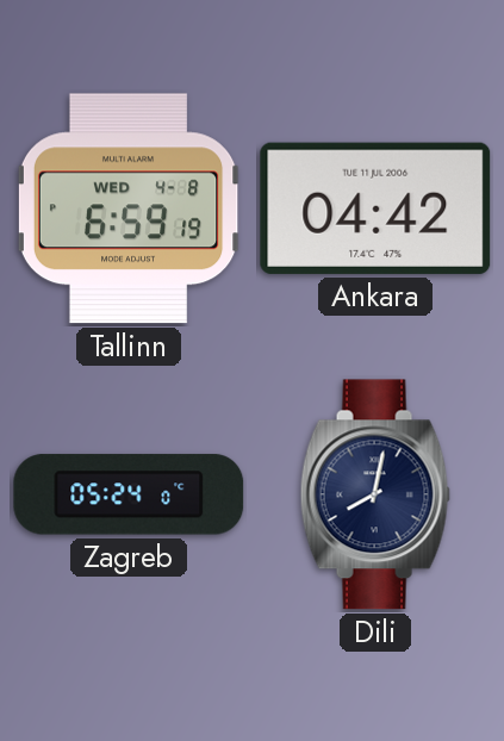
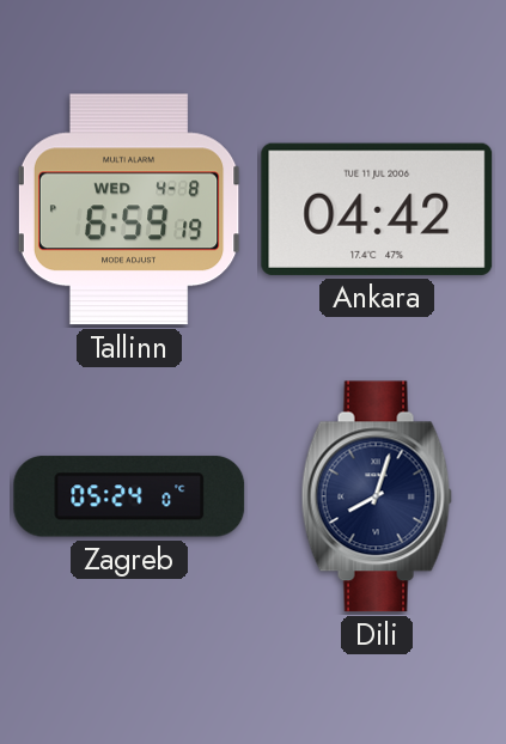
Dili: 8:02 -> 8:03
